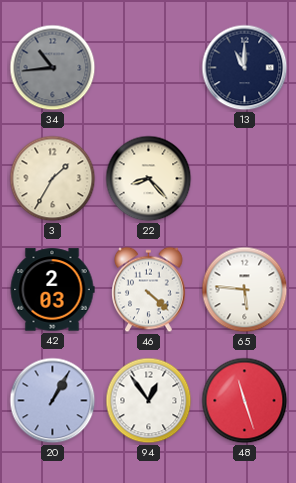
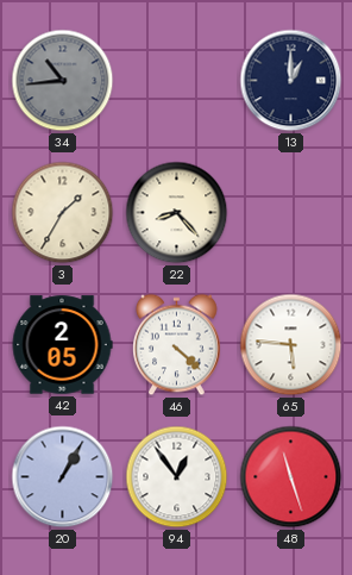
13: 11:00 -> 1:00
42: 2:03 -> 2:05
